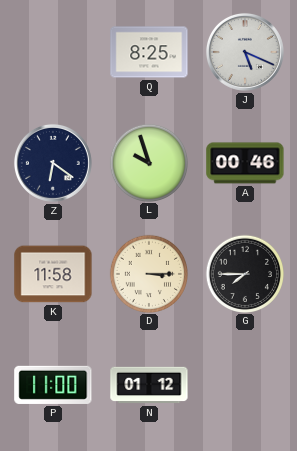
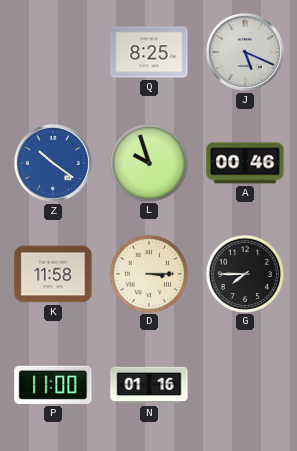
Z: 6:21 -> 10:21
Z dial: navy -> blue
N: 01:12 -> 01:16
